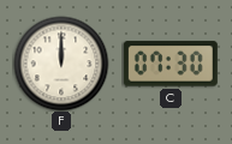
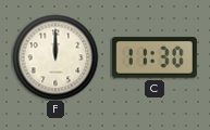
C: 07:30 -> 11:30
